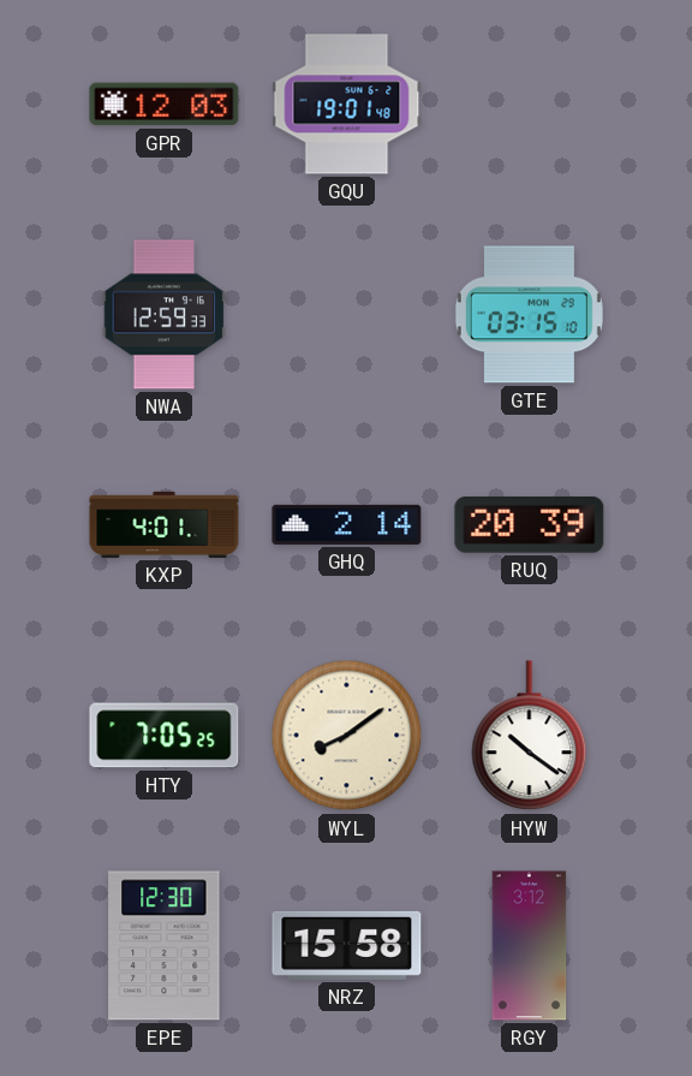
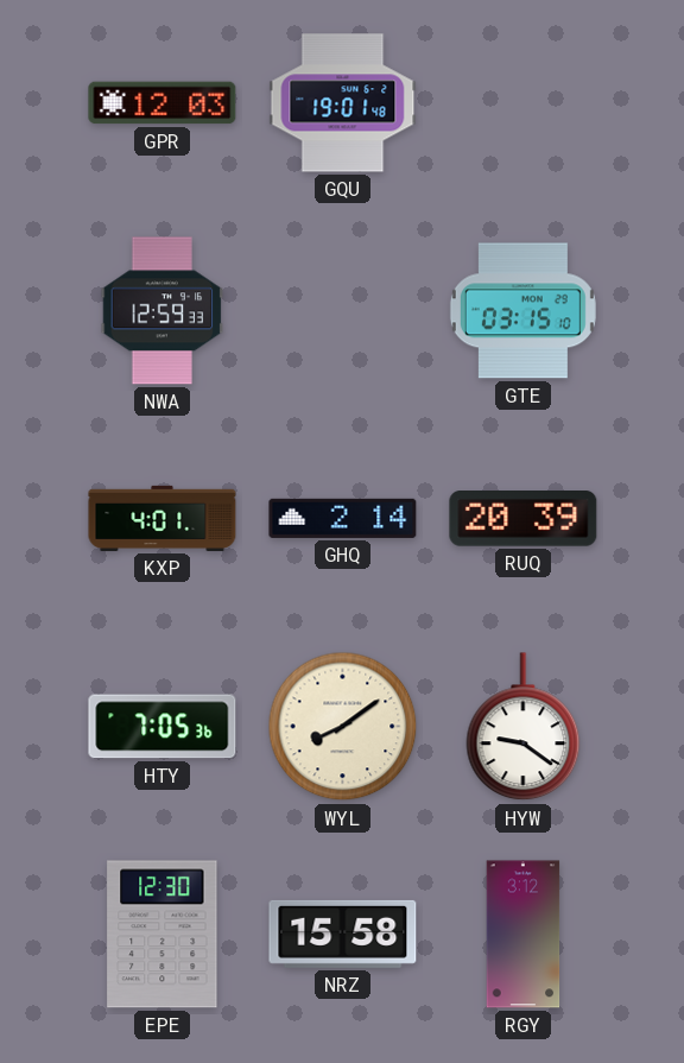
HTY: 7:05:25 -> 7:05:36
HYW: 10:21 -> 9:21
